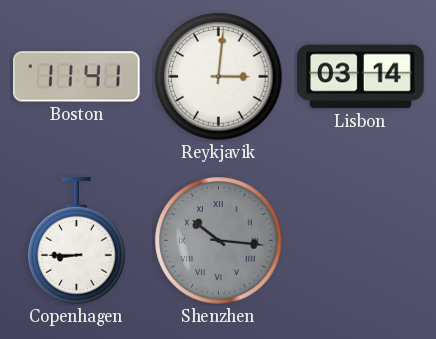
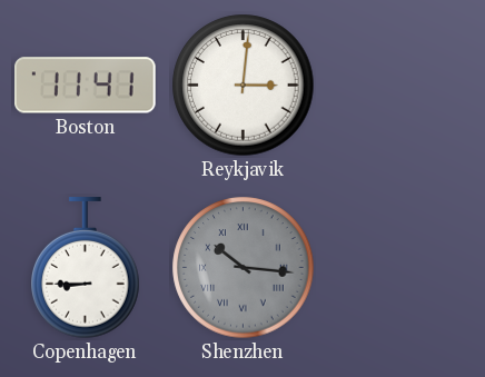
Lisbon: 03:14 -> none
